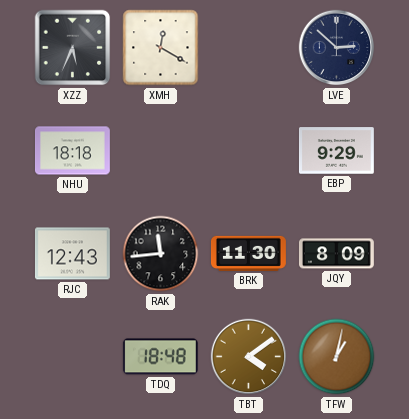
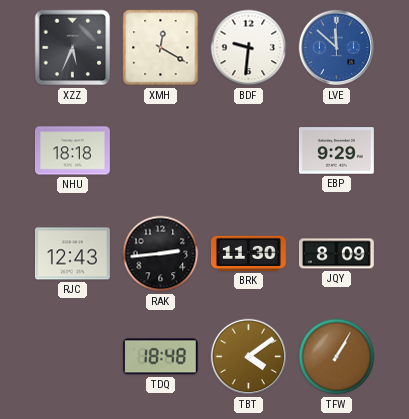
BDF: none -> 9:31
LVE: 2:52 -> 11:52
LVE dial: navy -> blue
RAK: 11:44 -> 2:44
TFW: 1:02 -> 1:05
